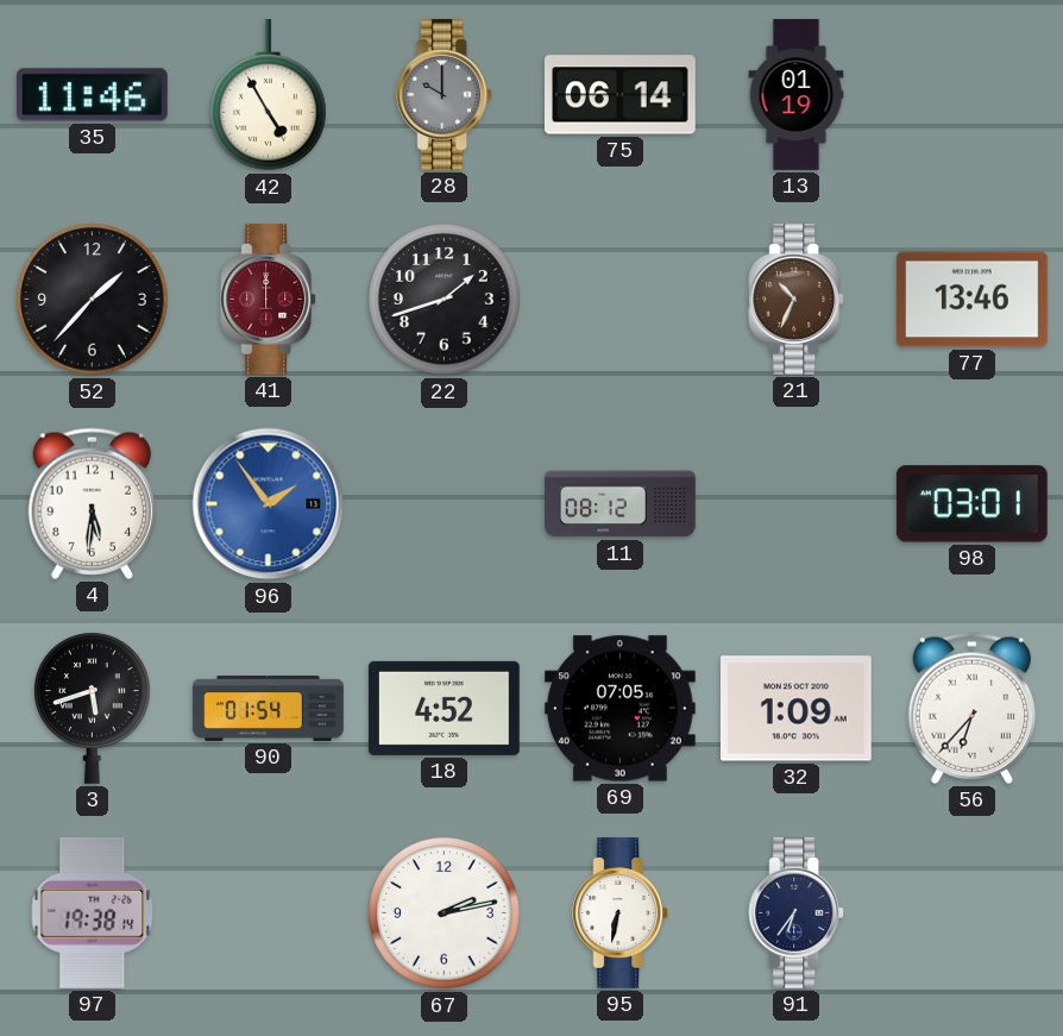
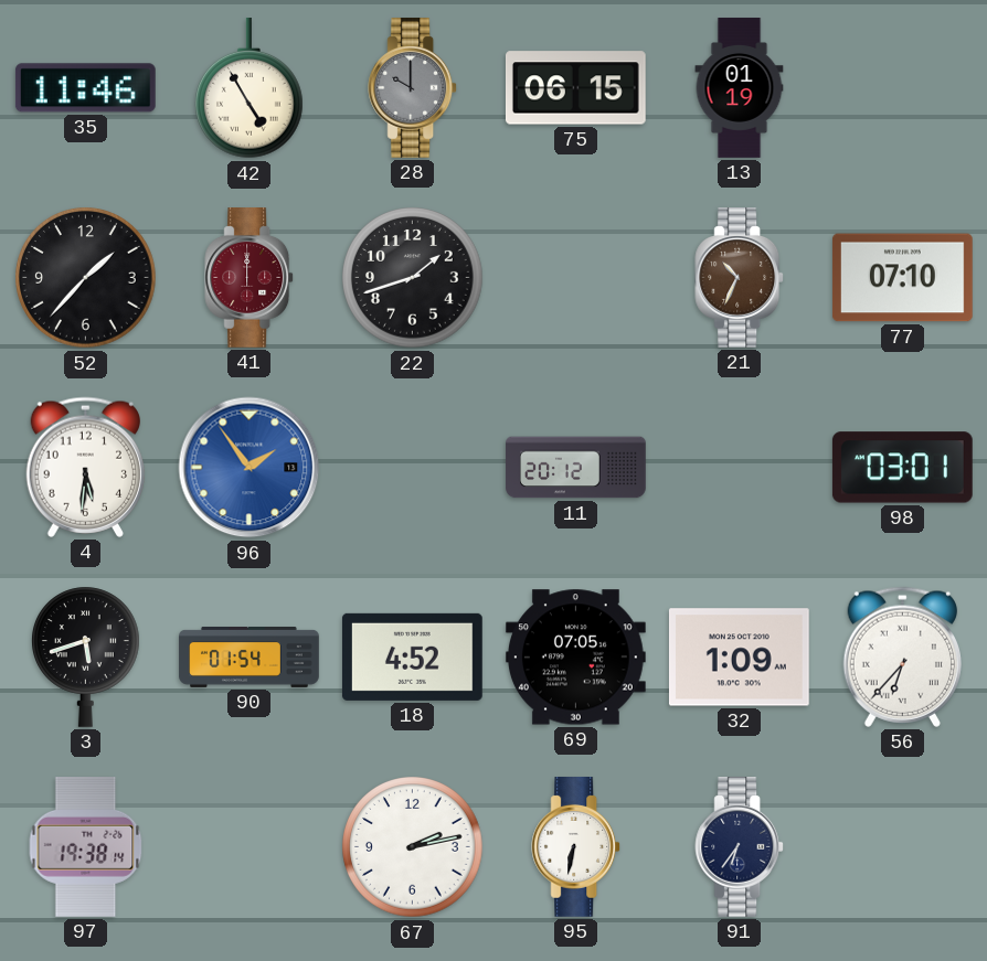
75: 06:14 -> 06:15
77: 13:46 -> 07:10
11: 08:12 -> 20:12
